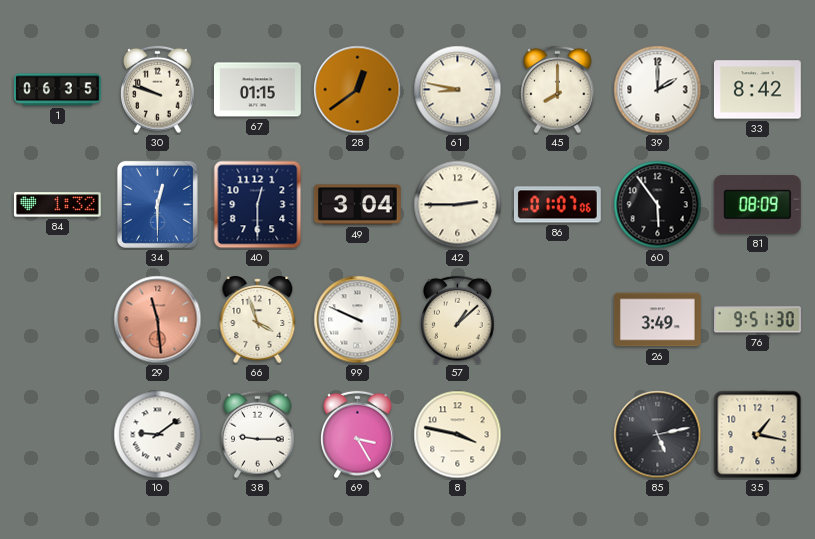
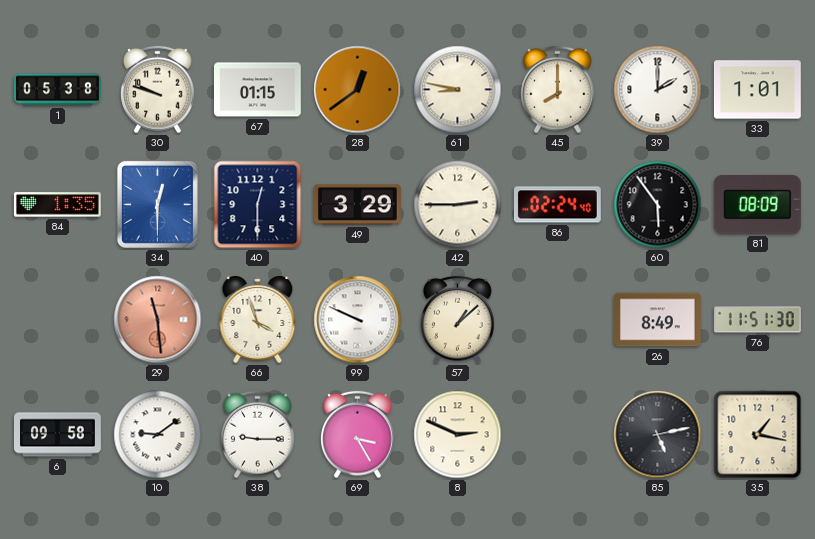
1: 06:35 -> 05:38
33: 8:42 -> 1:01
84: 1:32 -> 1:35
49: 3:04 -> 3:29
86: 01:07 -> 02:24
26: 3:49 -> 8:49
76: 9:51 -> 11:51
6: none -> 09:58
8: 3:47 -> 2:49
